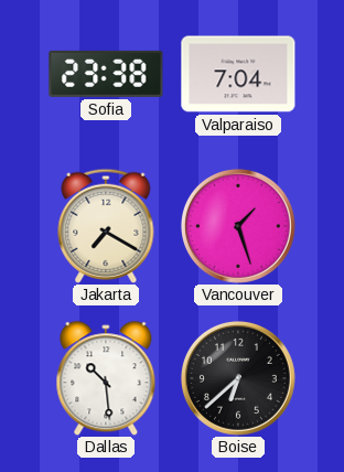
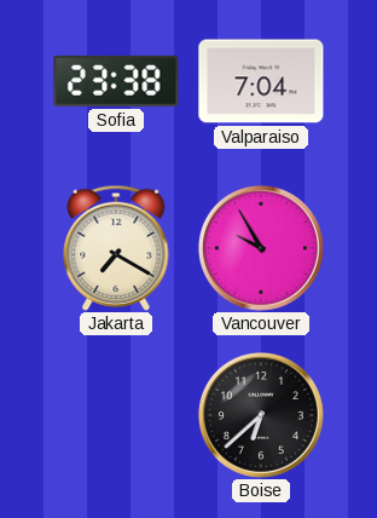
Vancouver: 1:27 -> 9:55
Dallas: 10:29 -> none
